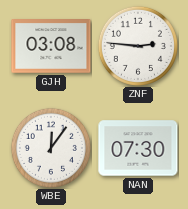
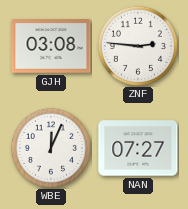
WBE: 12:06 -> 12:04
NAN: 07:30 -> 07:27
